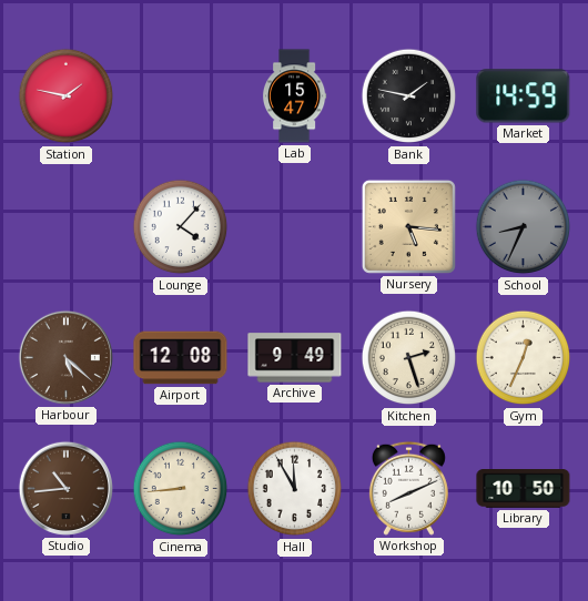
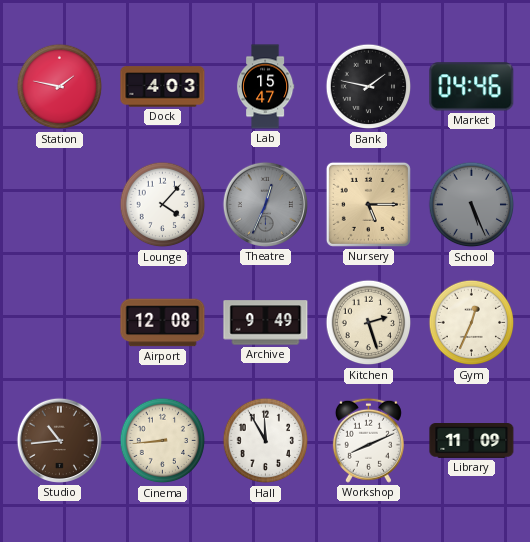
Dock: none -> 4:03
Market: 14:59 -> 04:46
Theatre: none -> 12:34
Nursery: 5:16 -> 5:15
School: 8:34 -> 5:26
Harbour: 5:22 -> none
Library: 10:50 -> 11:09
